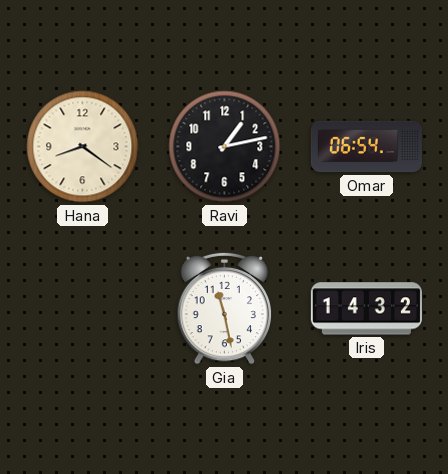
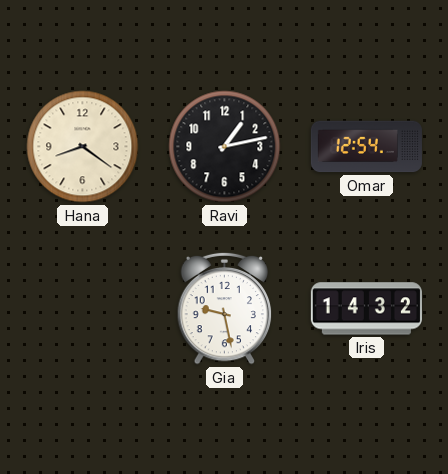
Omar: 06:54 -> 12:54
Gia: 11:28 -> 9:28
